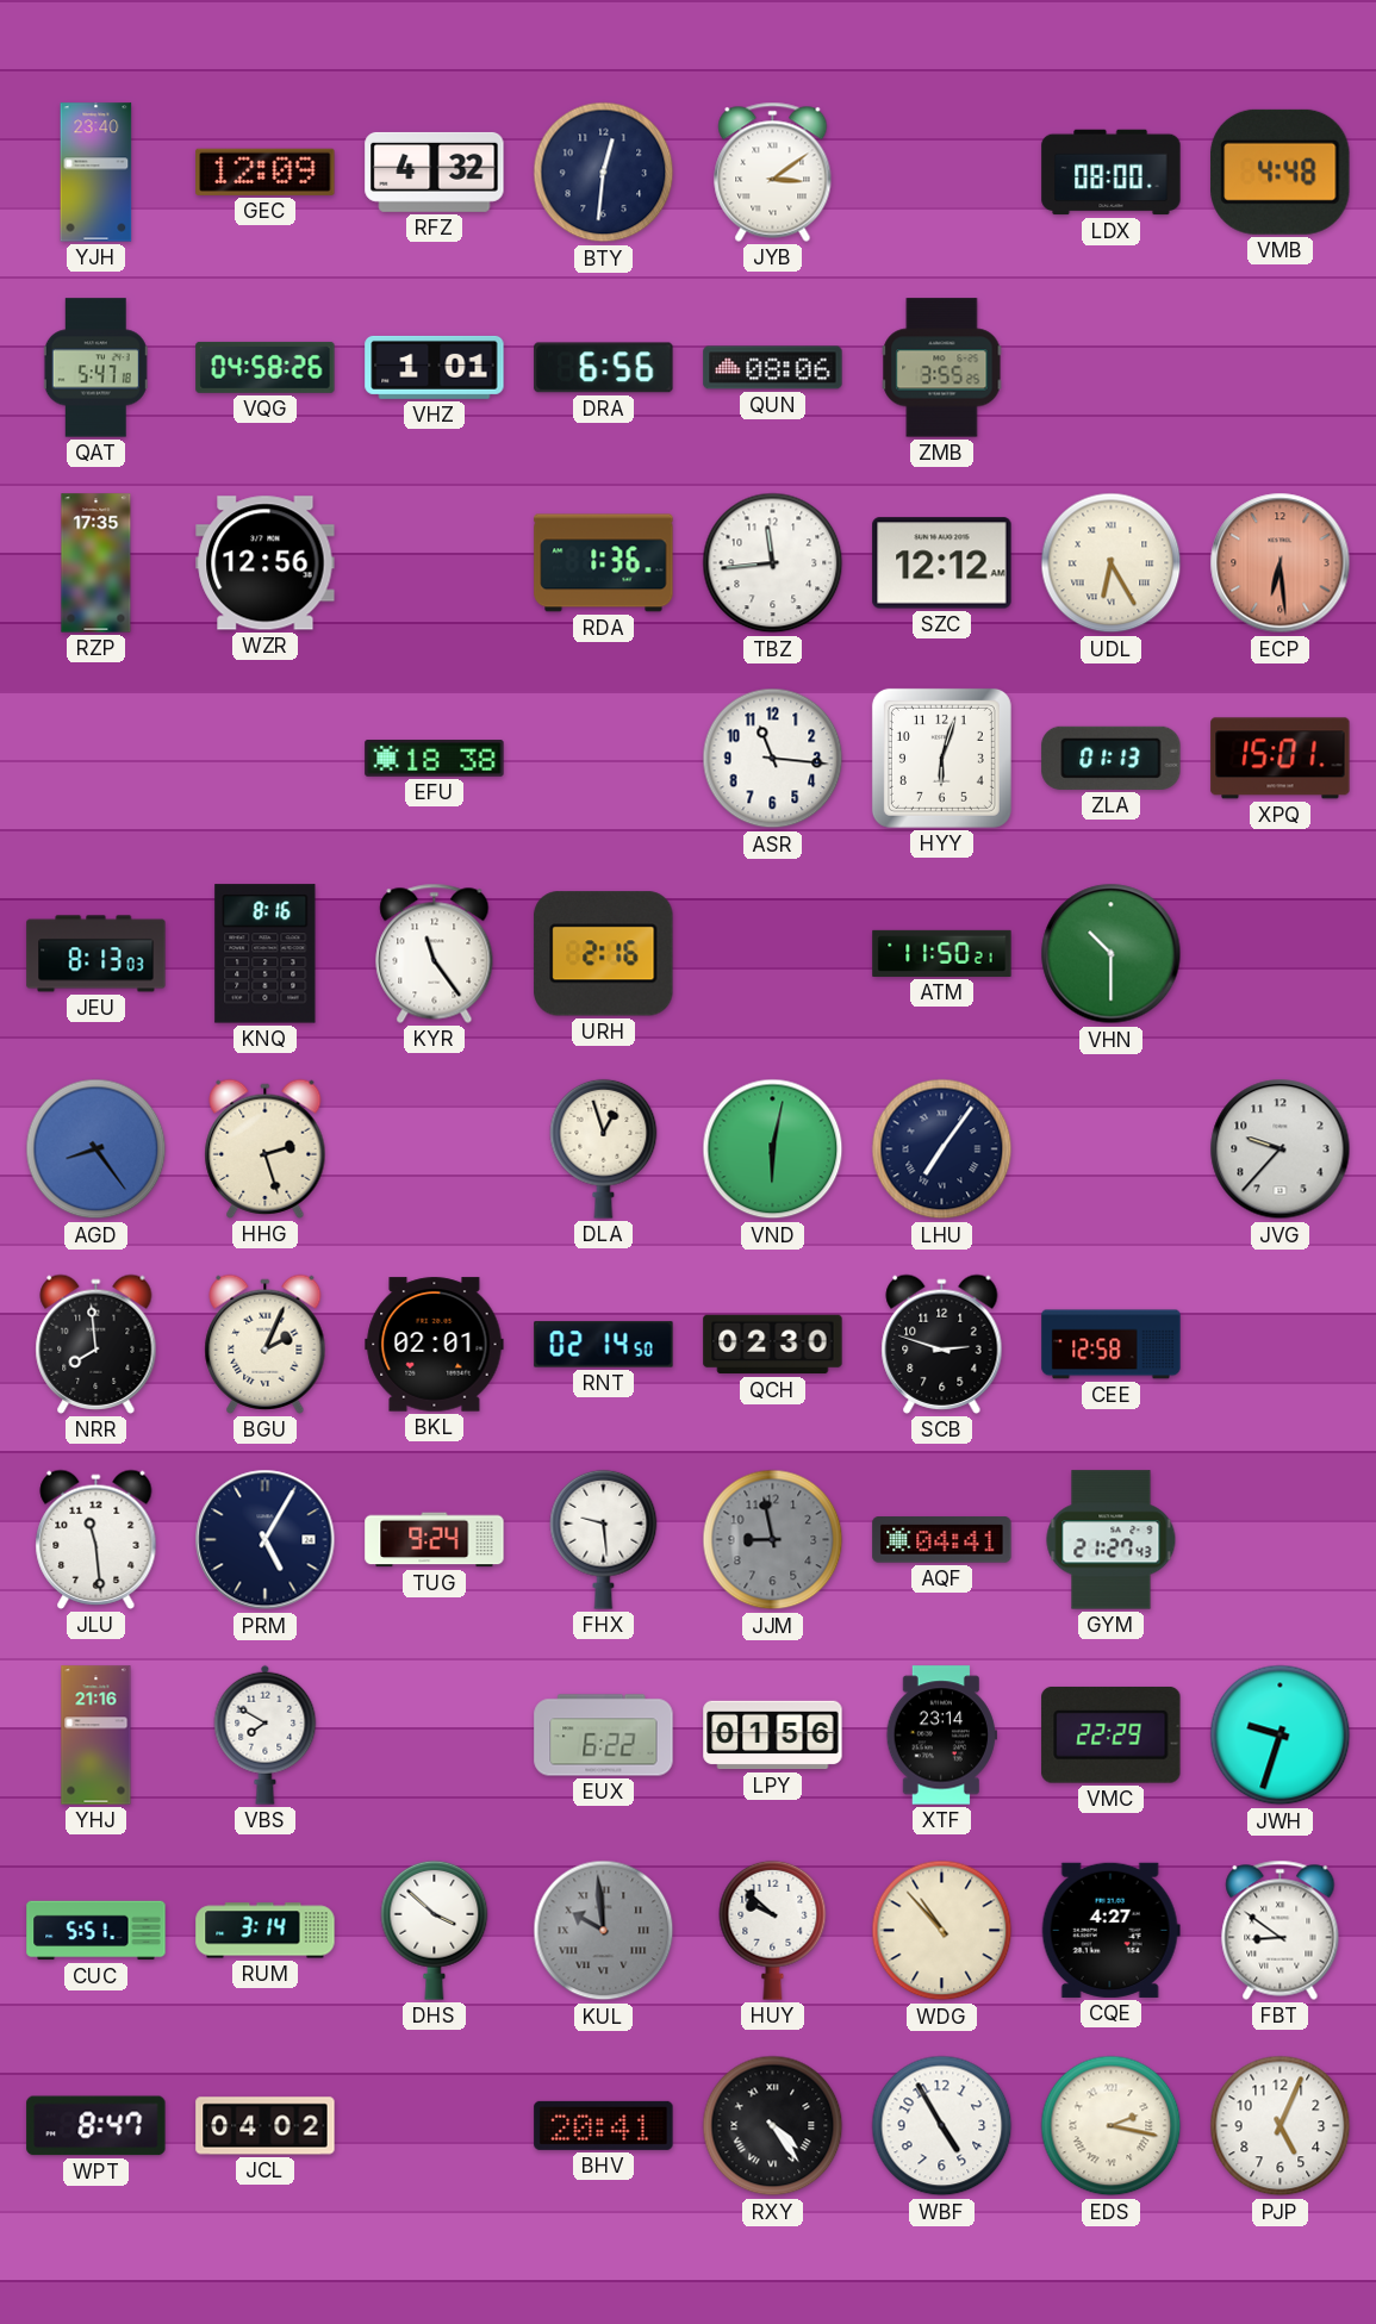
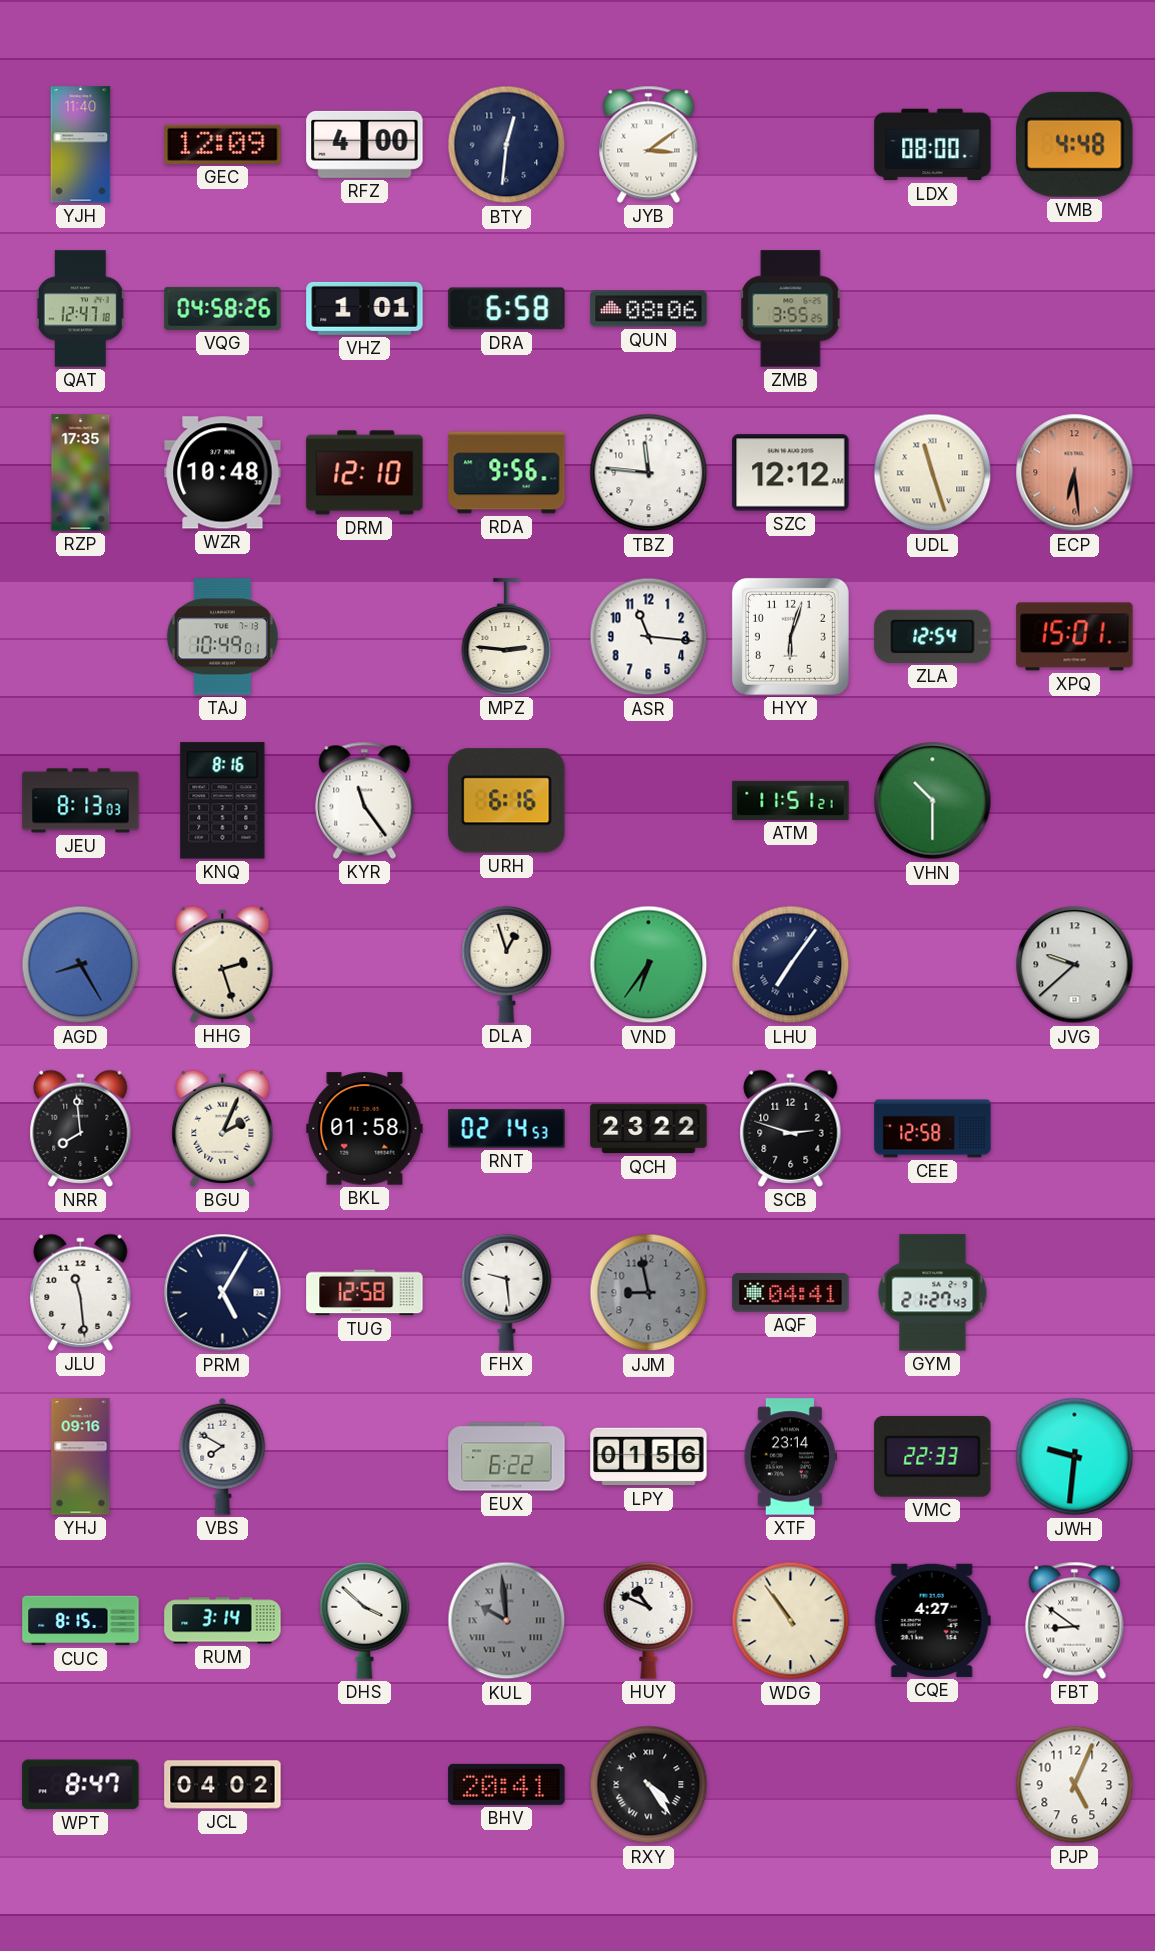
YJH: 23:40 -> 11:40
RFZ: 4:32 -> 4:00
QAT: 5:47 -> 12:47
DRA: 6:56 -> 6:58
WZR: 12:56 -> 10:48
DRM: none -> 12:10
RDA: 1:36 -> 9:56
TBZ: 11:44 -> 11:46
UDL: 6:25 -> 11:27
TAJ: none -> 10:49
EFU: 18:38 -> none
MPZ: none -> 2:46
ZLA: 01:13 -> 12:54
URH: 2:16 -> 6:16
ATM: 11:50 -> 11:51
AGD: 8:24 -> 8:25
VND: 6:02 -> 6:36
JVG: 9:37 -> 9:38
BKL: 02:01 -> 01:58
RNT: 02:14:50 -> 02:14:53
QCH: 02:30 -> 23:22
TUG: 9:24 -> 12:58
YHJ: 21:16 -> 09:16
VMC: 22:29 -> 22:33
JWH: 9:33 -> 9:31
CUC: 5:51 -> 8:15
HUY: 9:52 -> 10:49
WDG: 10:53 -> 10:54
WBF: 4:55 -> none
EDS: 2:17 -> none
